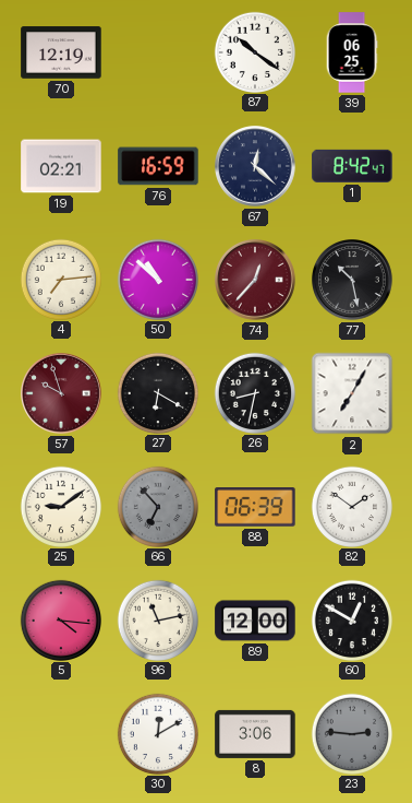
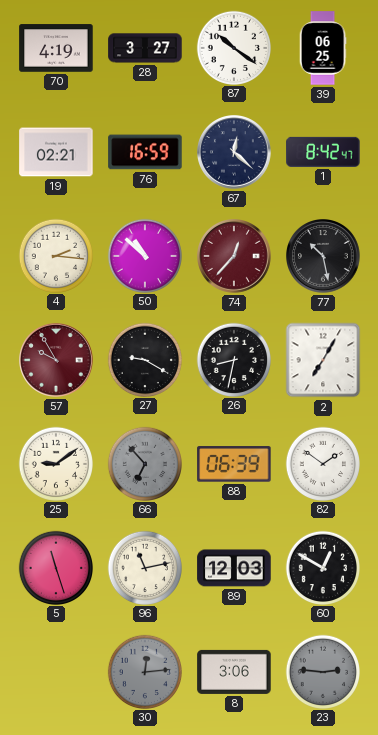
70: 12:19 -> 4:19
28: none -> 3:27
4: 7:14 -> 2:16
57: 9:57 -> 9:55
27: 6:20 -> 9:20
5: 4:16 -> 11:27
89: 12:00 -> 12:03
30: 12:10 -> 12:14
30 dial: white -> grey
